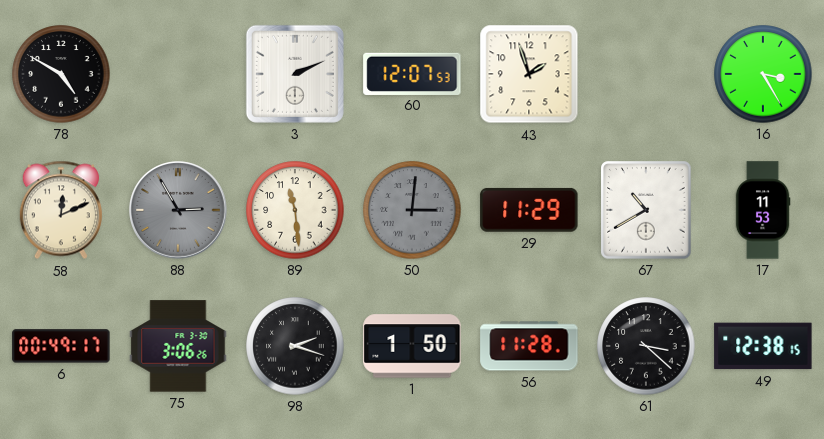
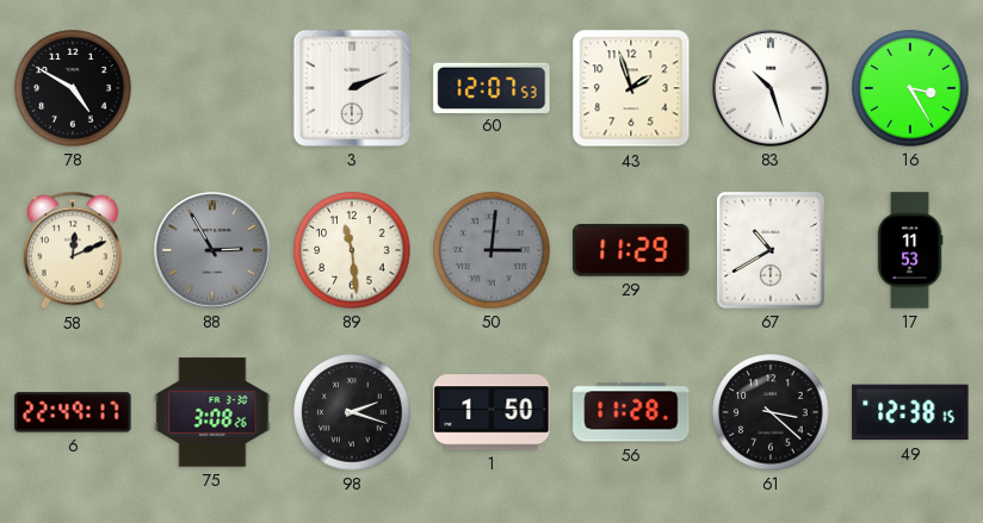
83: none -> 10:27
6: 00:49 -> 22:49
75: 3:06 -> 3:08
